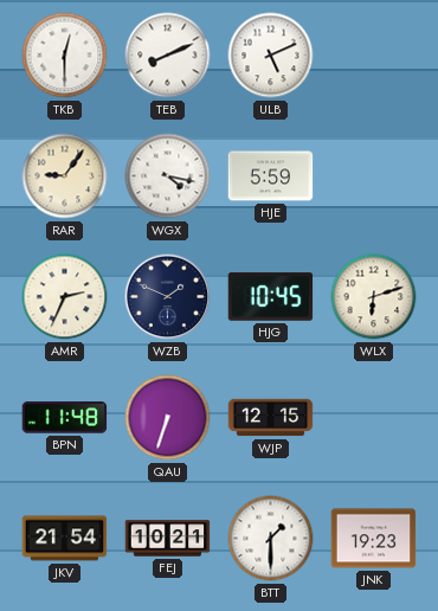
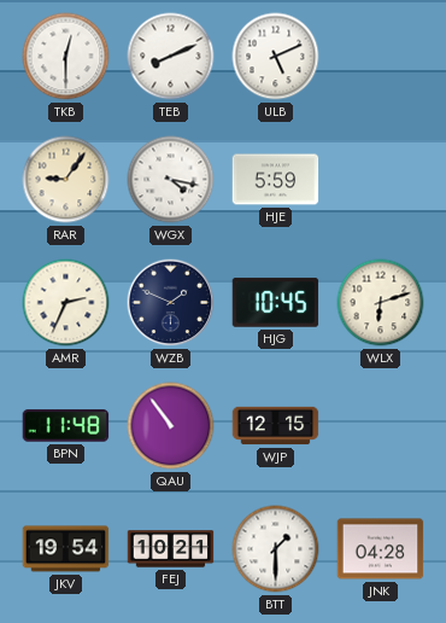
QAU: 6:33 -> 10:54
JKV: 21:54 -> 19:54
JNK: 19:23 -> 04:28
